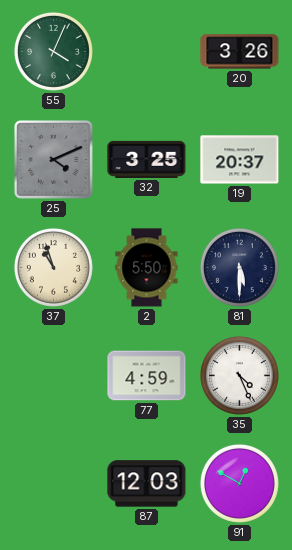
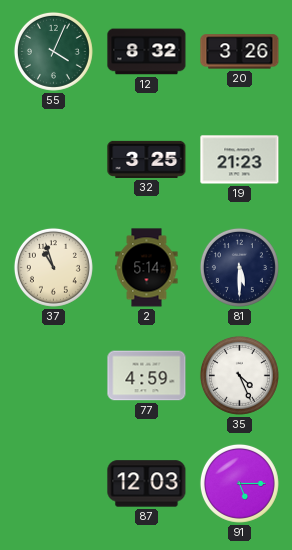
12: none -> 8:32
25: 4:11 -> none
19: 20:37 -> 21:23
2: 5:50 -> 5:14
91: 12:50 -> 5:15
